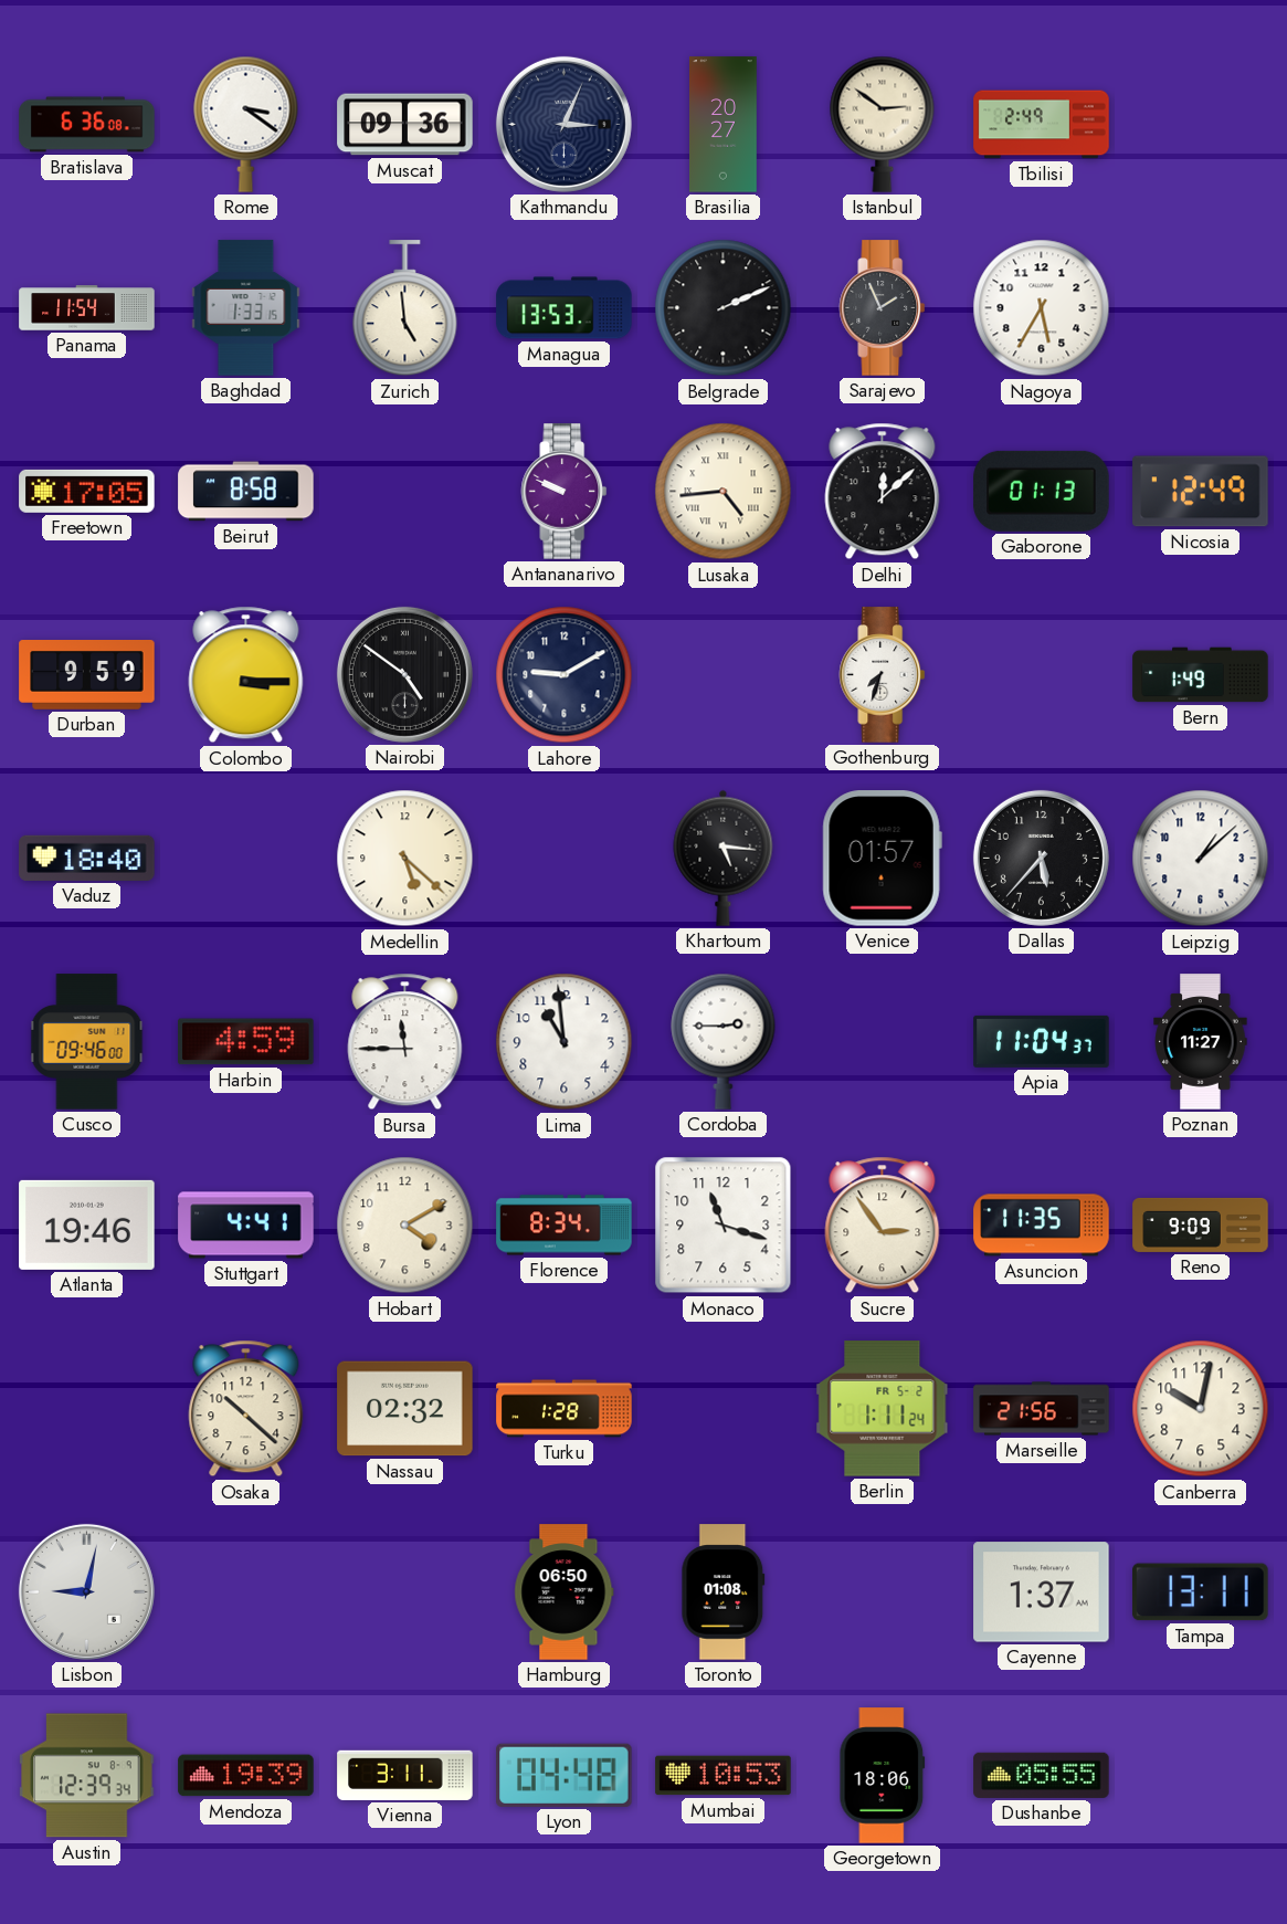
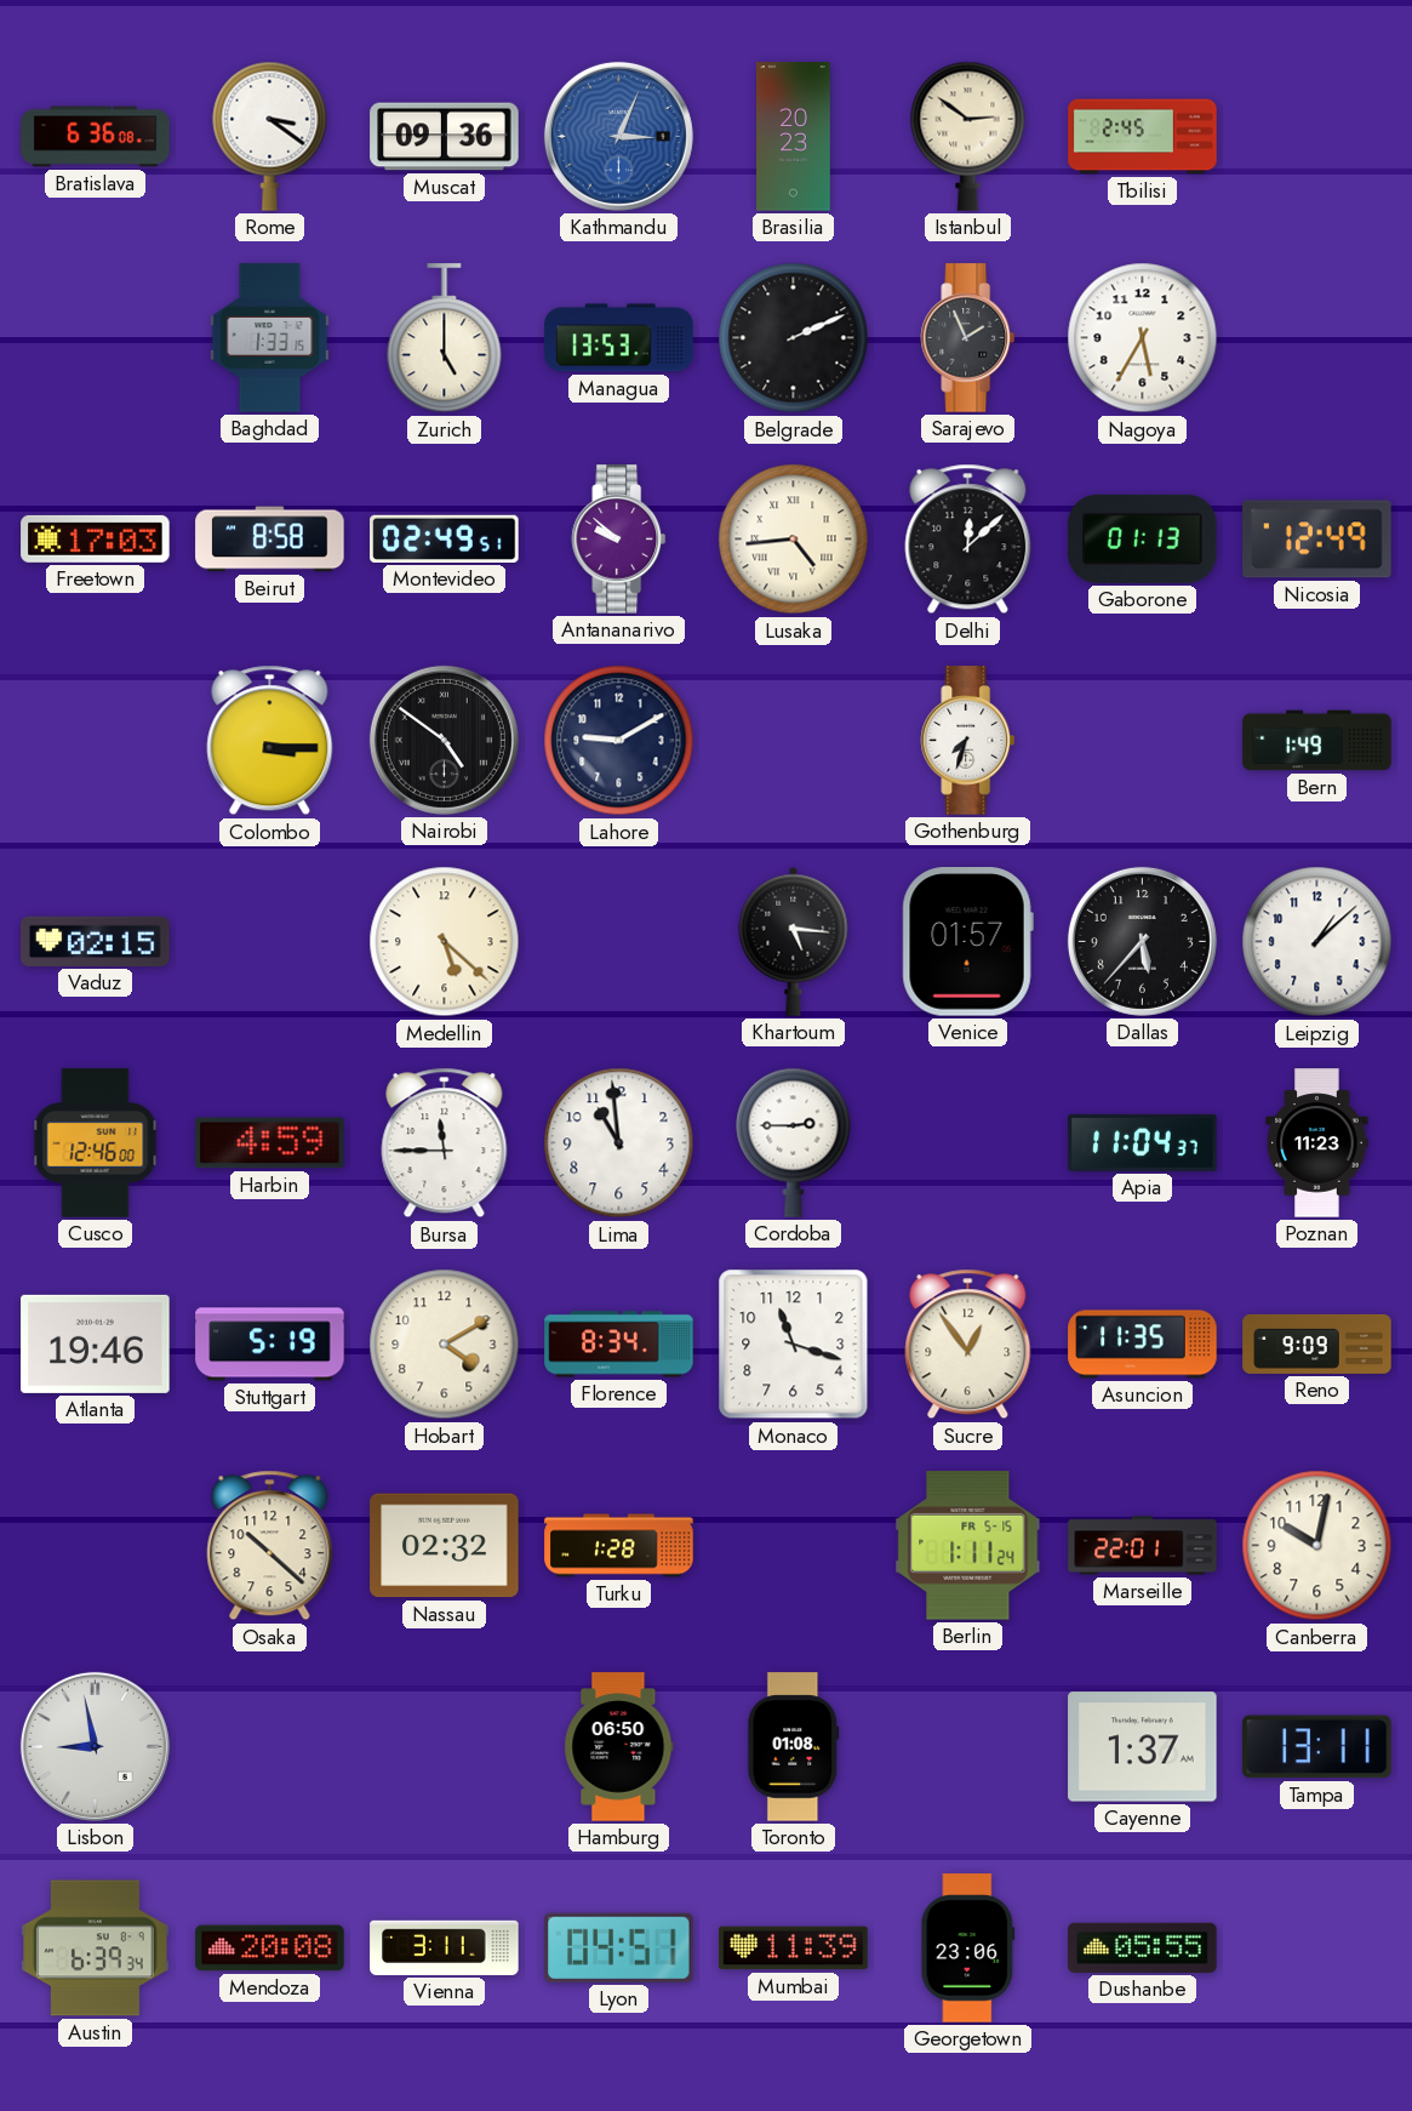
Kathmandu dial: navy -> blue
Brasilia: 20:27 -> 20:23
Tbilisi: 2:49 -> 2:45
Panama: 11:54 -> none
Zurich: 4:59 -> 5:00
Freetown: 17:05 -> 17:03
Montevideo: none -> 02:49
Antananarivo: 9:49 -> 9:52
Durban: 9:59 -> none
Vaduz: 18:40 -> 02:15
Cusco: 09:46 -> 12:46
Poznan: 11:27 -> 11:23
Stuttgart: 4:41 -> 5:19
Sucre: 2:54 -> 12:54
Berlin date: FR 5-2 -> FR 5-15
Marseille: 21:56 -> 22:01
Lisbon: 9:02 -> 8:58
Austin: 12:39 -> 6:39
Mendoza: 19:39 -> 20:08
Lyon: 04:48 -> 04:51
Mumbai: 10:53 -> 11:39
Georgetown: 18:06 -> 23:06
